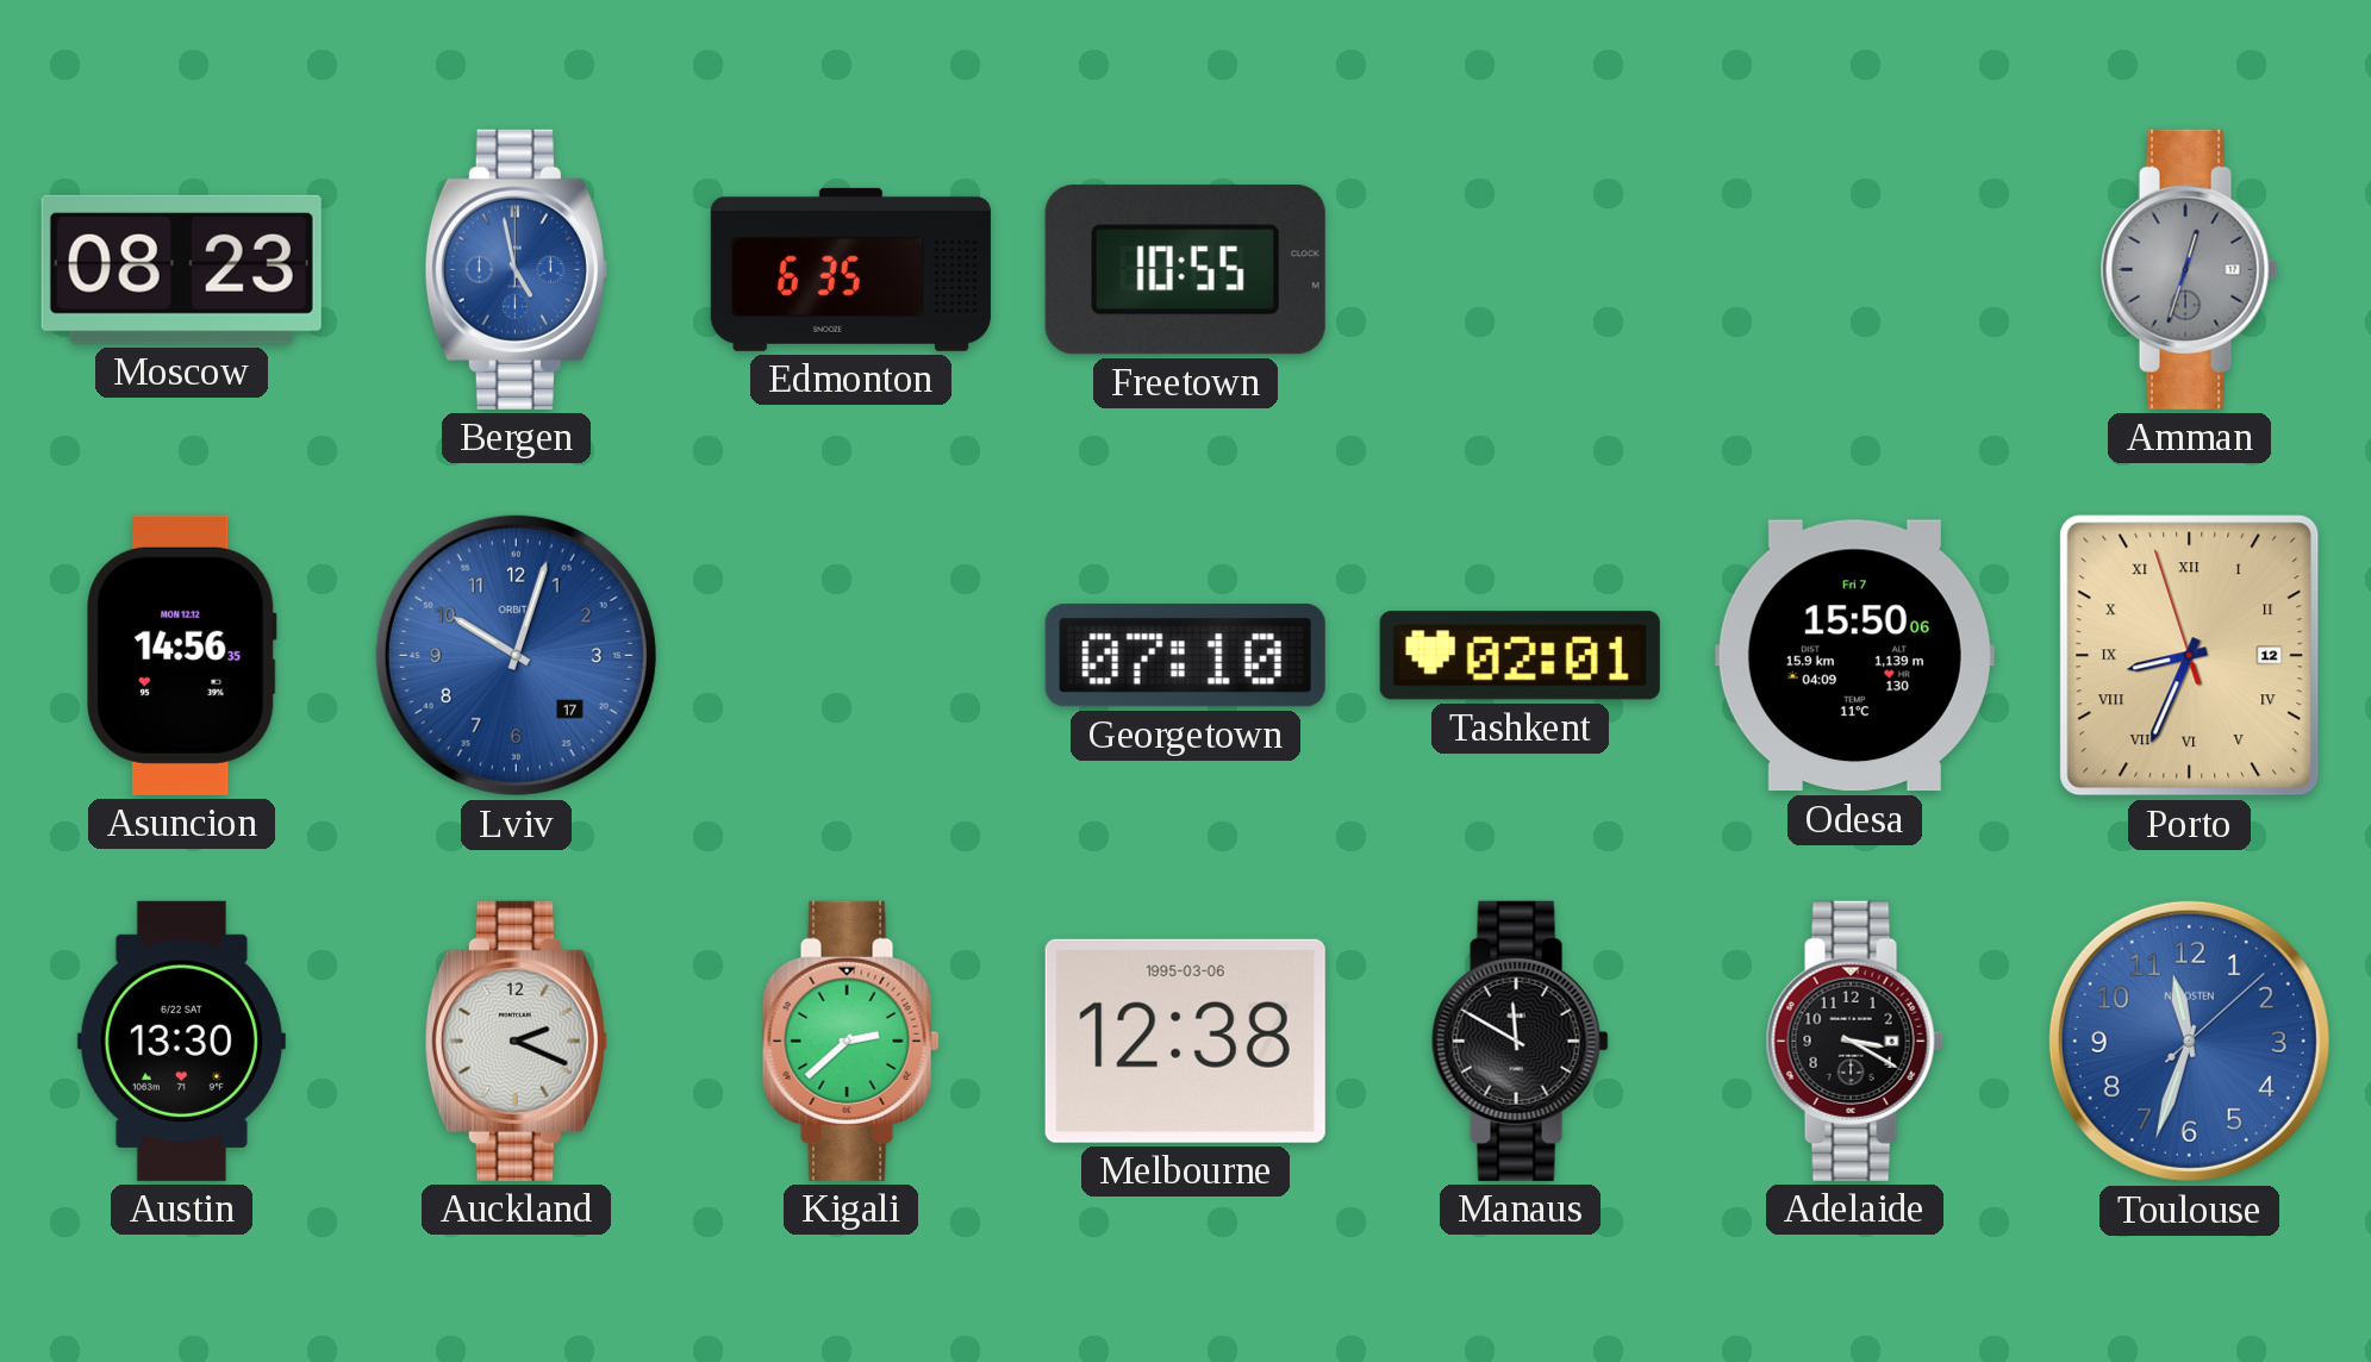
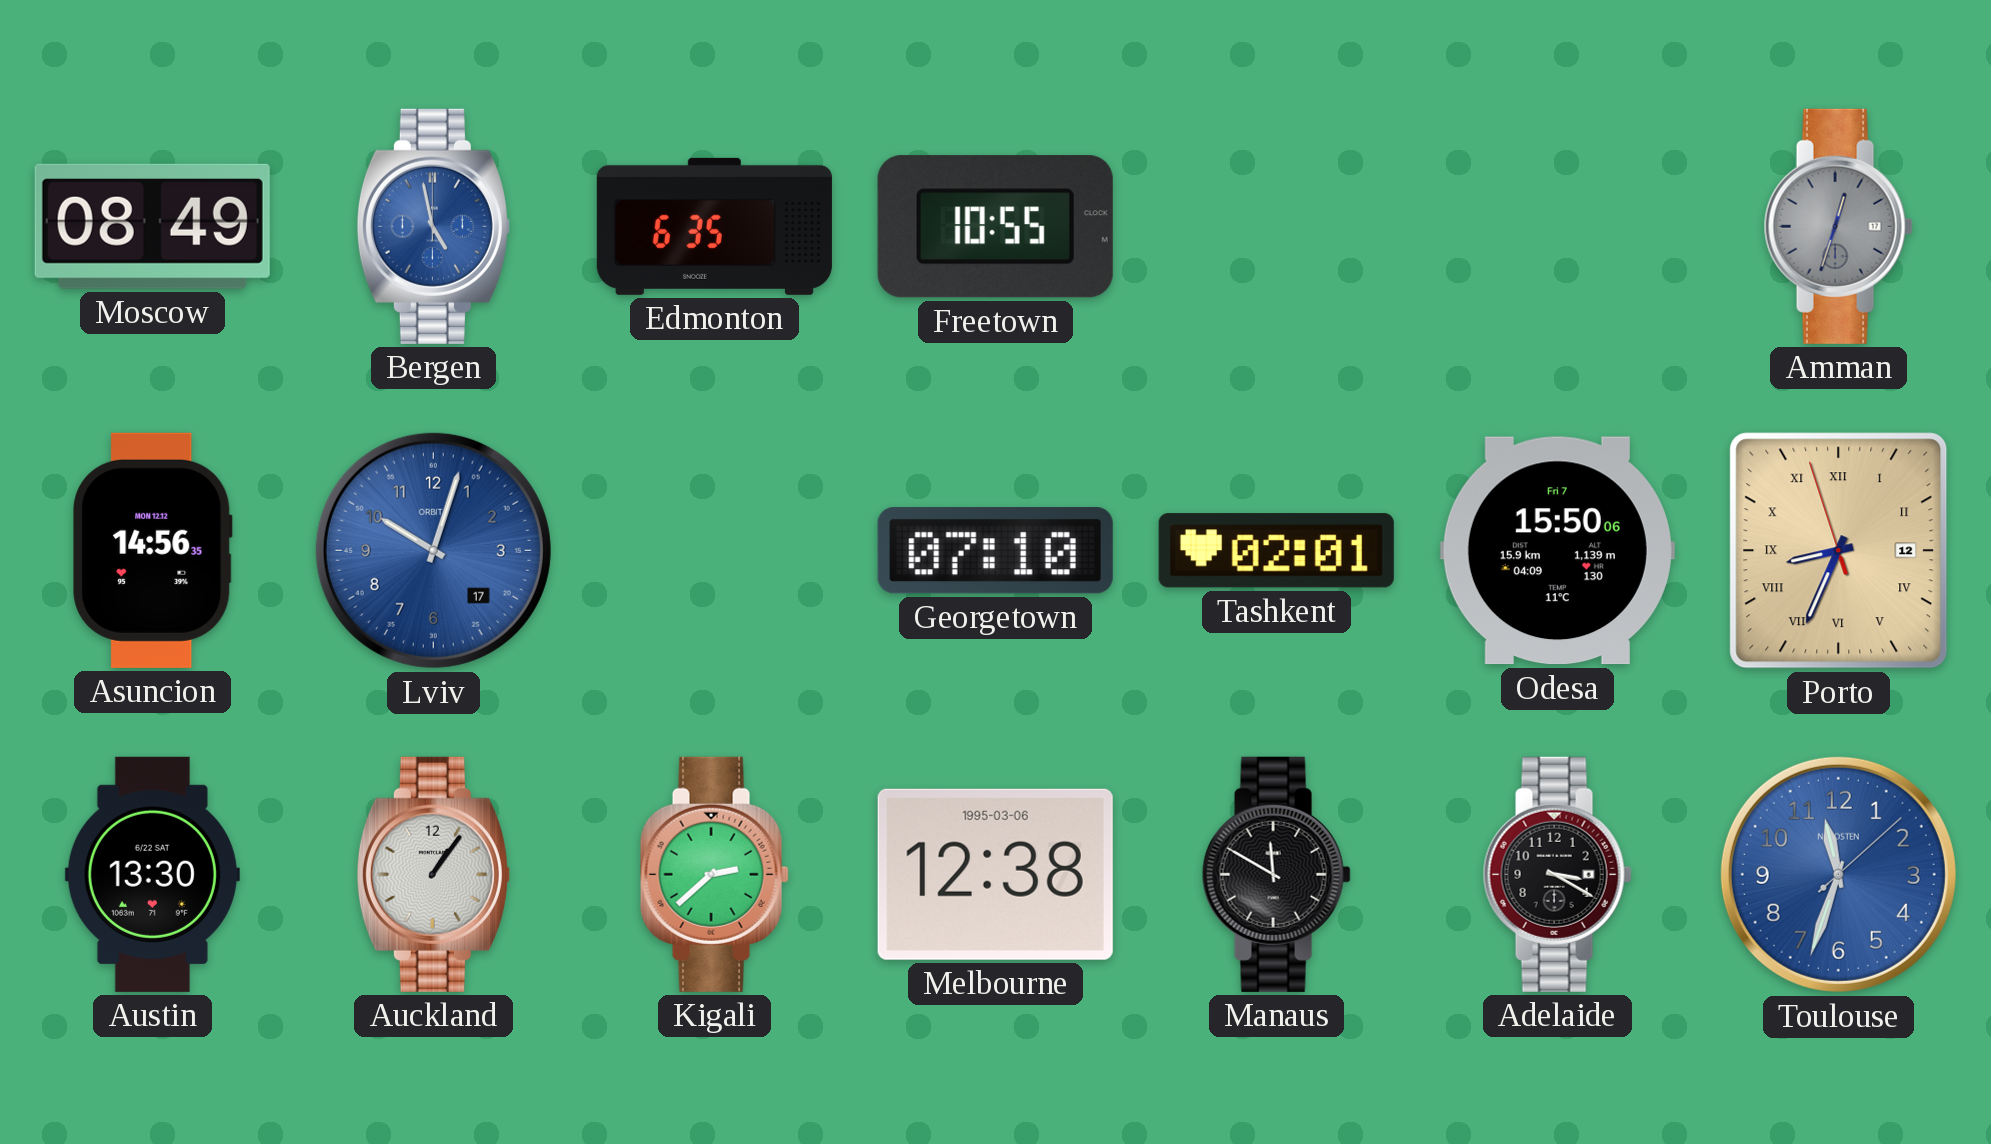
Moscow: 08:23 -> 08:49
Auckland: 2:19 -> 1:06
